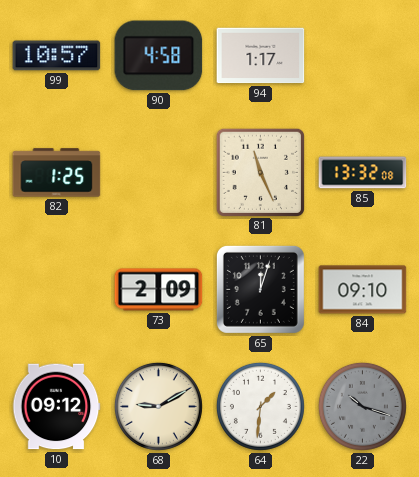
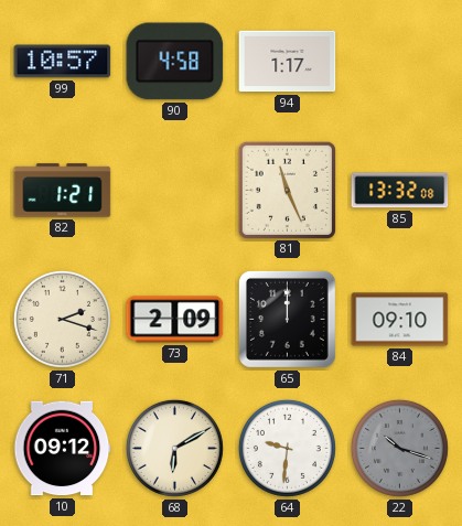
82: 1:25 -> 1:21
71: none -> 2:18
65: 12:03 -> 12:00
68: 9:10 -> 6:10
64: 1:31 -> 9:31
